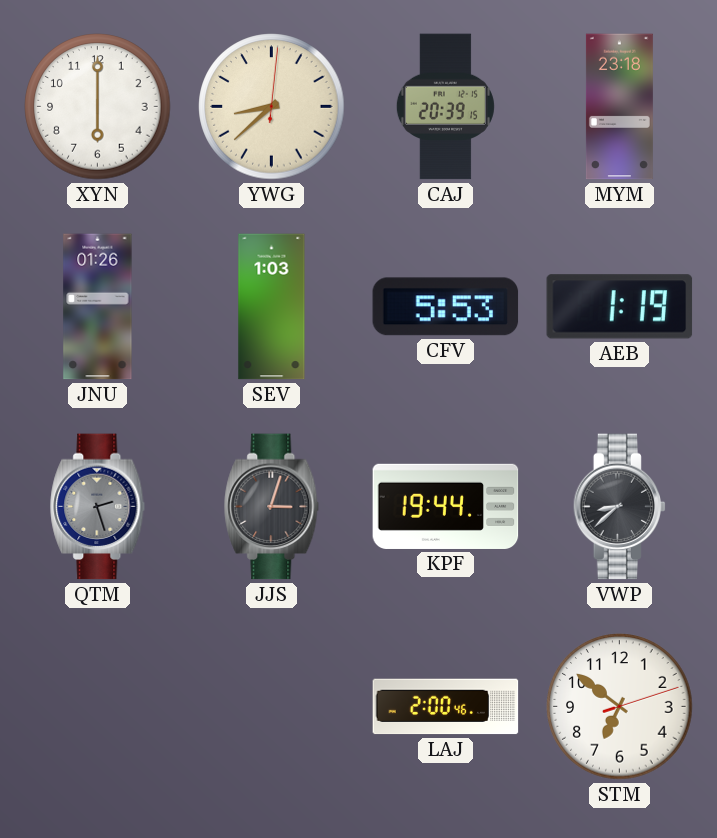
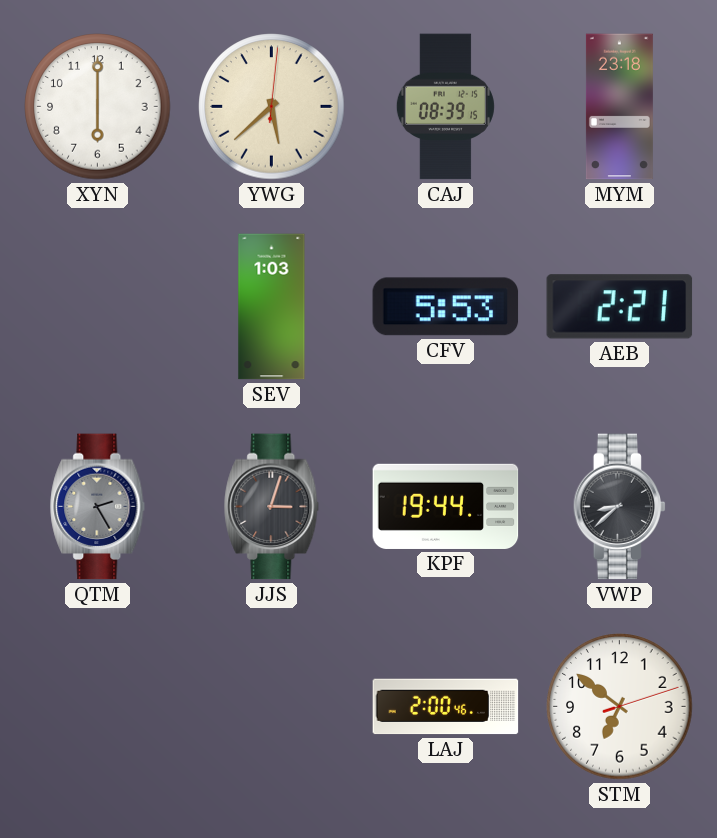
YWG: 8:38 -> 5:38
CAJ: 20:39 -> 08:39
JNU: 01:26 -> none
AEB: 1:19 -> 2:21
QTM: 2:27 -> 2:25
